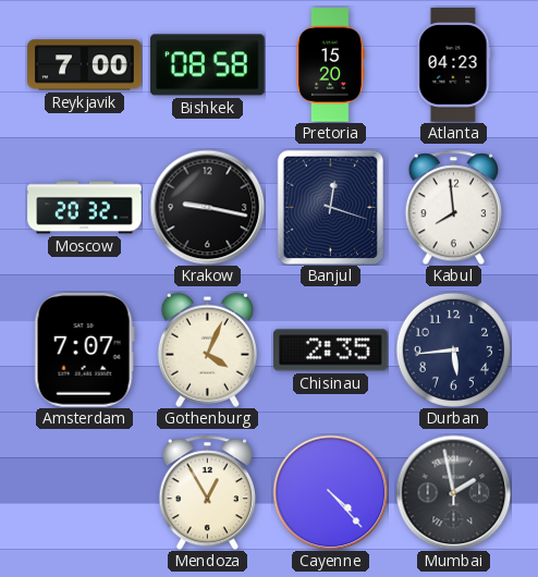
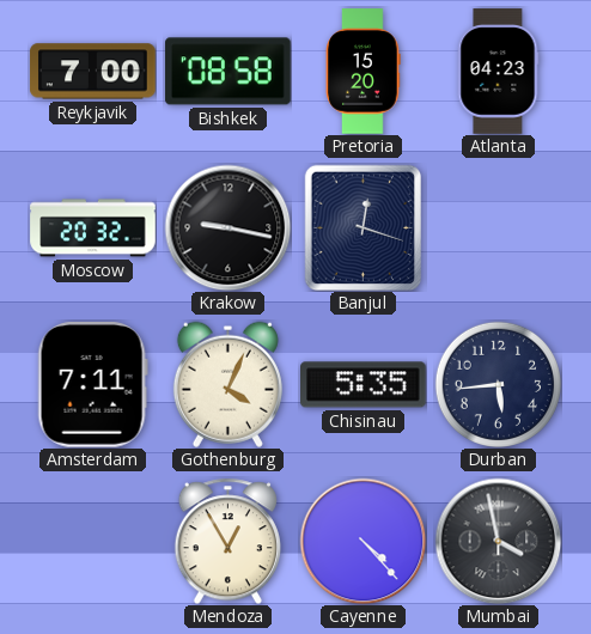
Kabul: 7:59 -> none
Amsterdam: 7:07 -> 7:11
Chisinau: 2:35 -> 5:35
Mumbai: 1:58 -> 3:58
